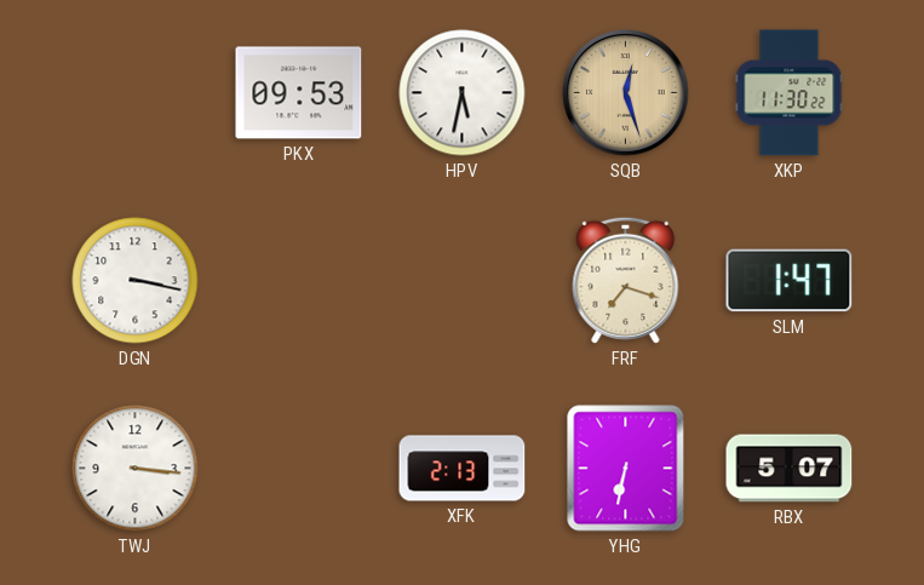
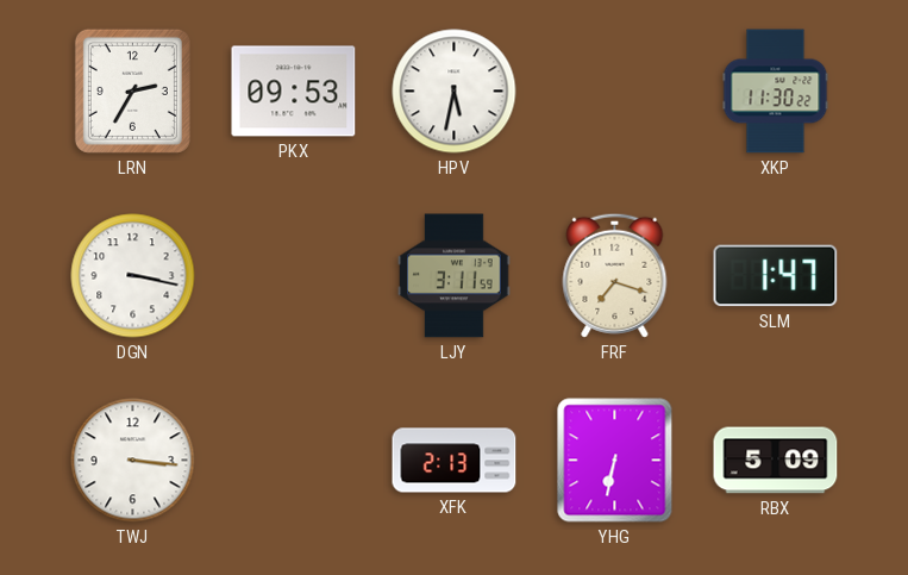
LRN: none -> 2:35
SQB: 12:27 -> none
LJY: none -> 3:11
RBX: 5:07 -> 5:09
